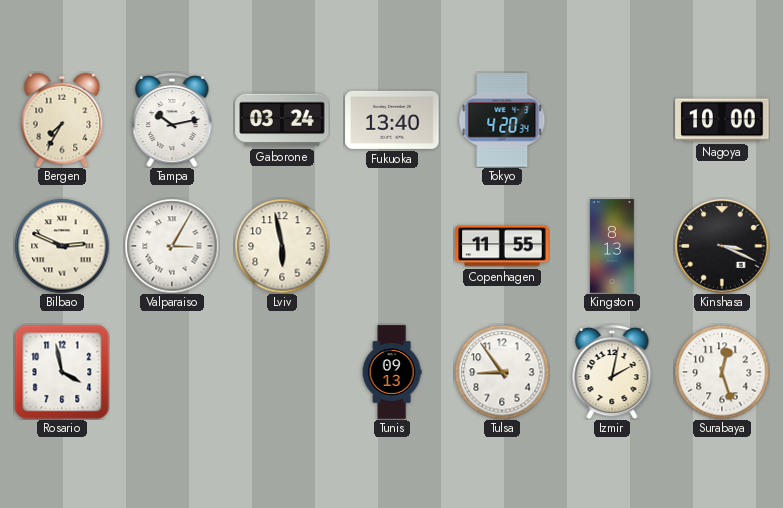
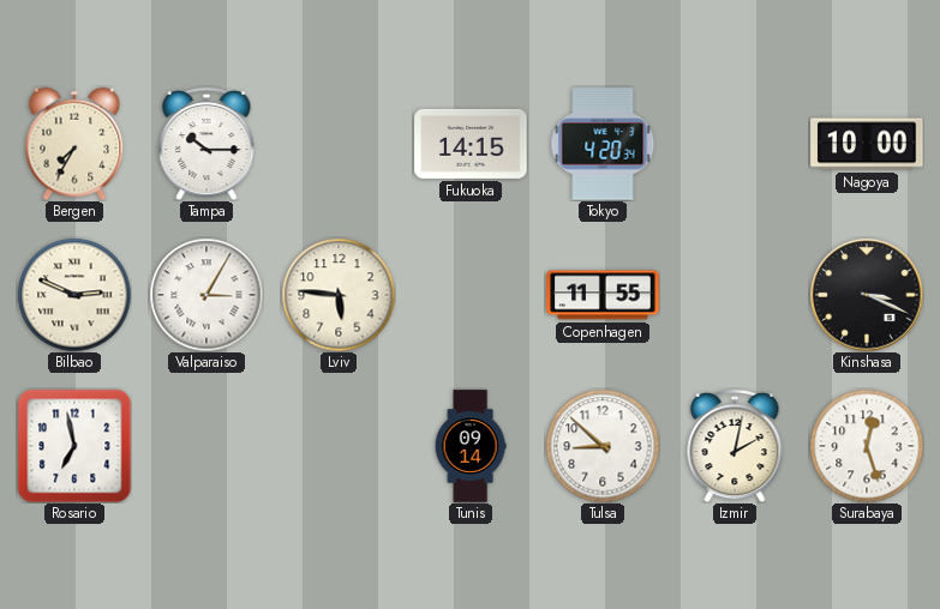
Tampa: 10:13 -> 10:15
Gaborone: 03:24 -> none
Fukuoka: 13:40 -> 14:15
Lviv: 5:58 -> 5:46
Kingston: 8:13 -> none
Rosario: 3:58 -> 6:58
Tunis: 09:13 -> 09:14
Tulsa: 8:54 -> 8:52
